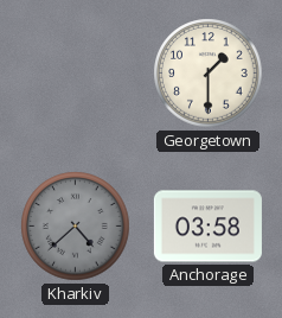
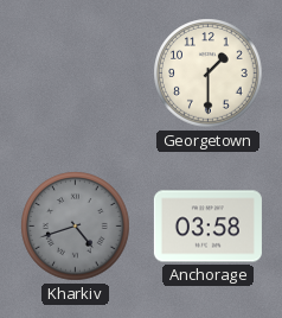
Kharkiv: 4:38 -> 4:42
